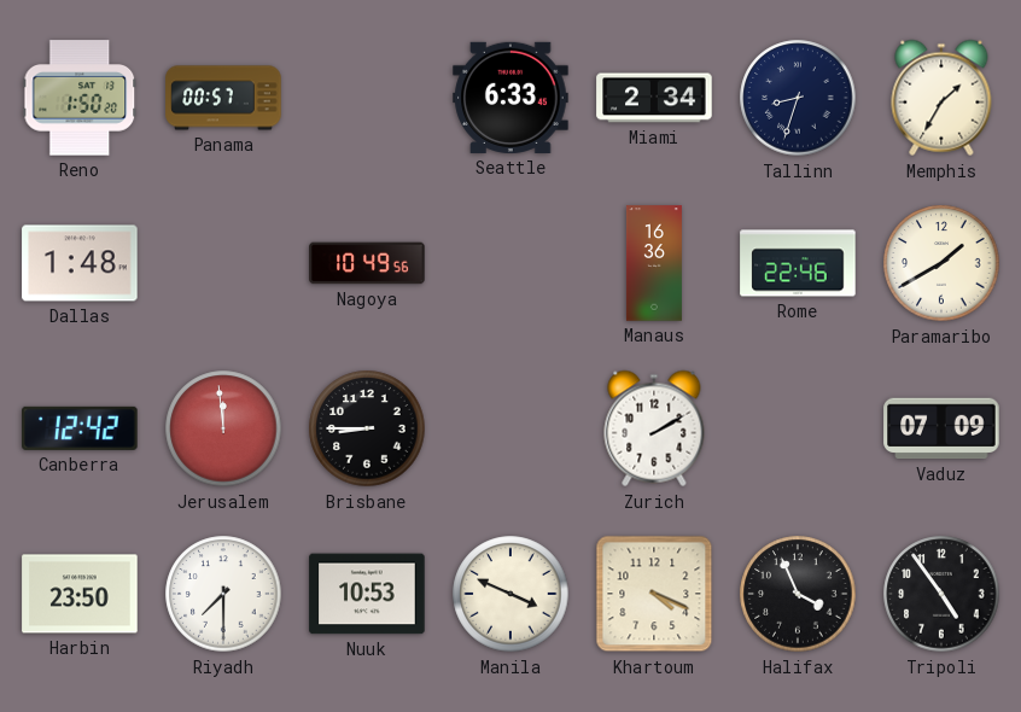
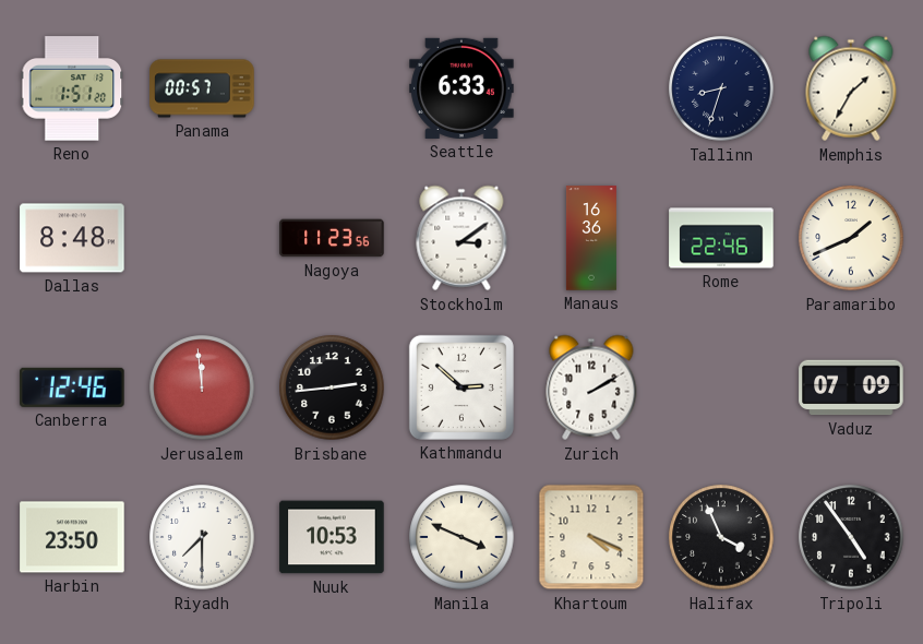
Reno: 1:50 -> 1:51
Miami: 2:34 -> none
Dallas: 1:48 -> 8:48
Nagoya: 10:49 -> 11:23
Stockholm: none -> 3:09
Paramaribo: 1:40 -> 1:41
Canberra: 12:42 -> 12:46
Brisbane: 8:45 -> 2:44
Kathmandu: none -> 2:52
